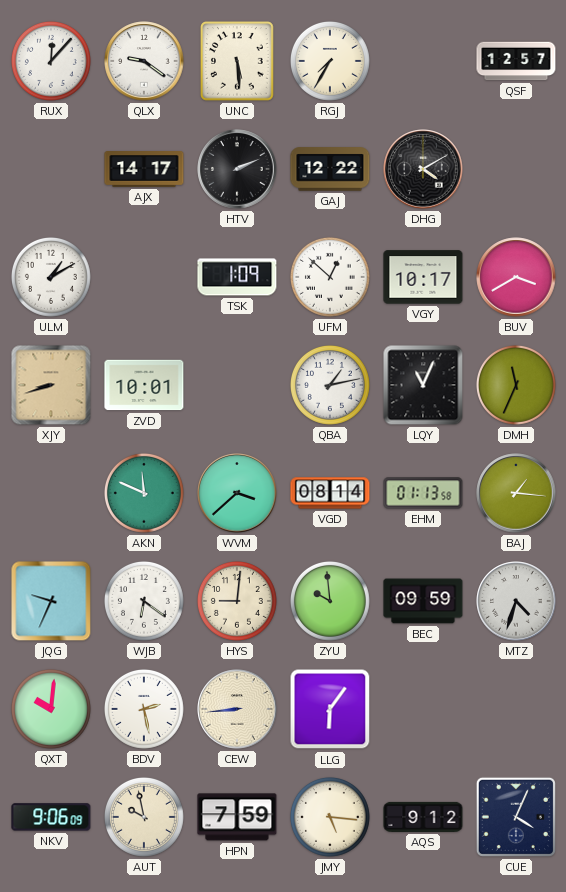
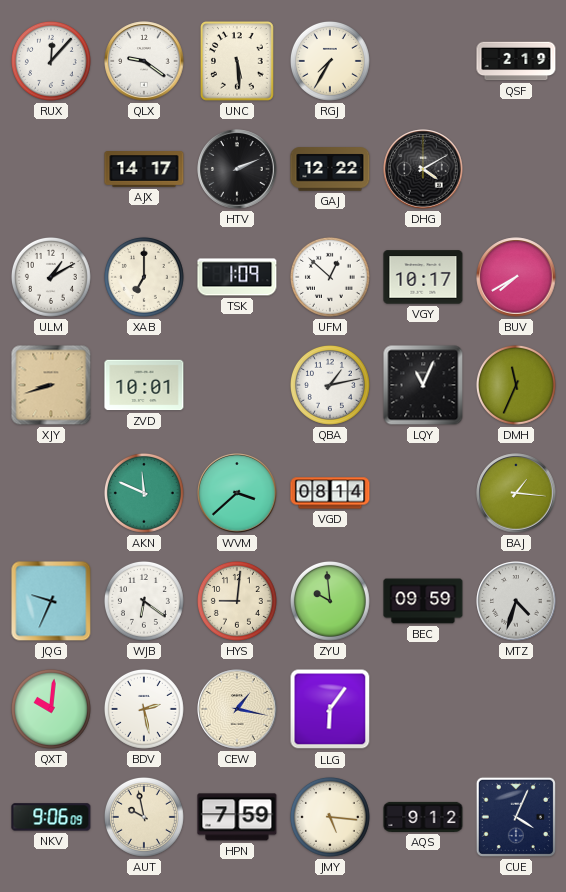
QSF: 12:57 -> 2:19
XAB: none -> 7:00
BUV: 3:40 -> 7:40
EHM: 01:13 -> none
CEW: 8:44 -> 1:17
